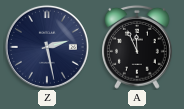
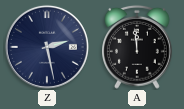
A: 11:56 -> 11:59
